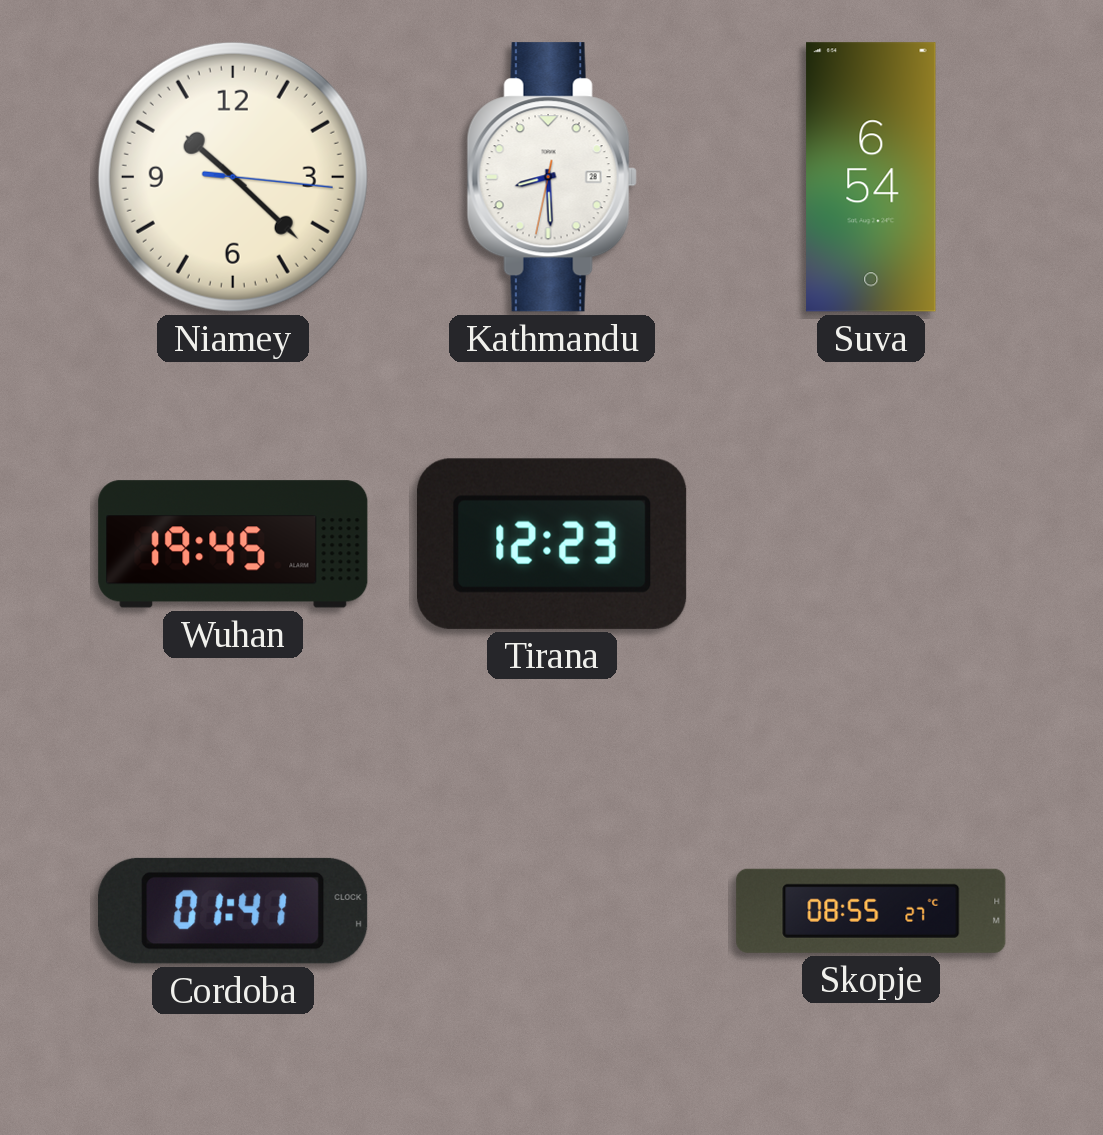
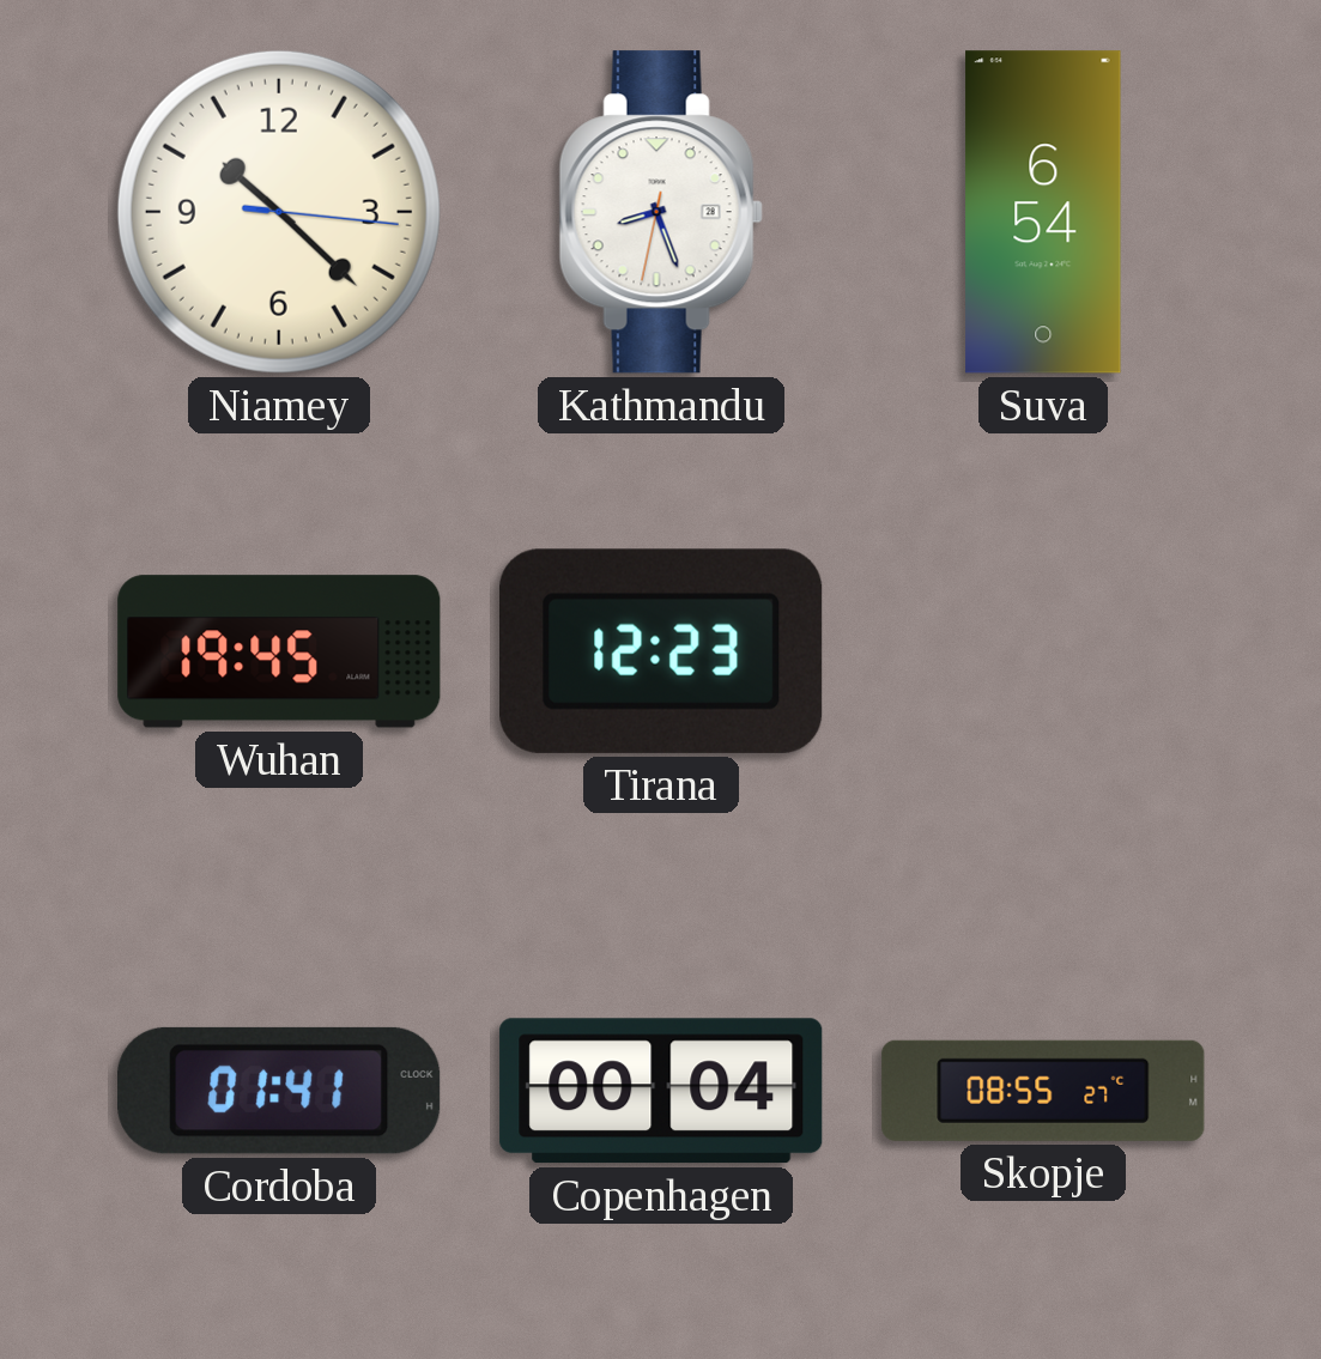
Kathmandu: 8:29 -> 8:26
Copenhagen: none -> 00:04
